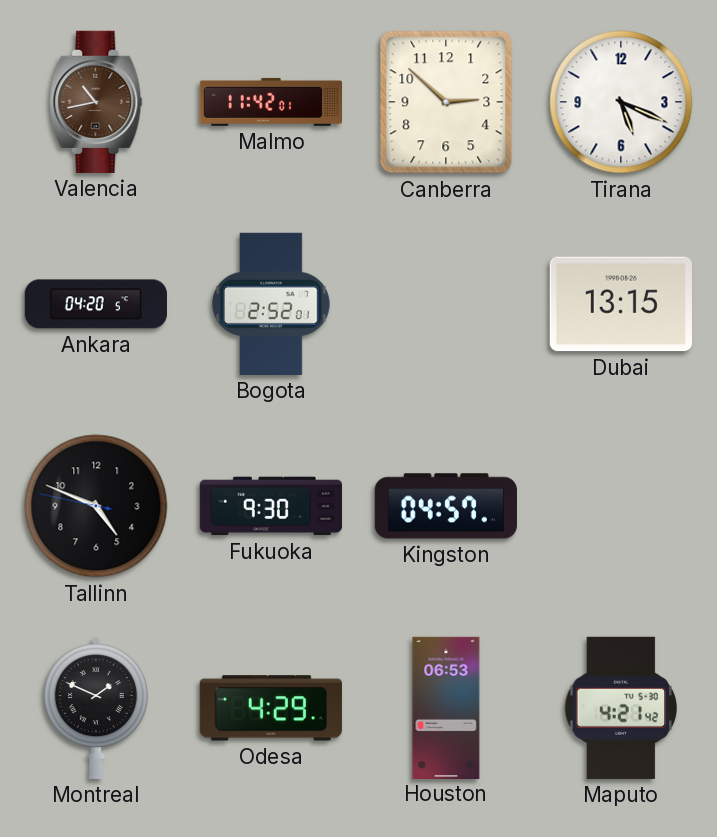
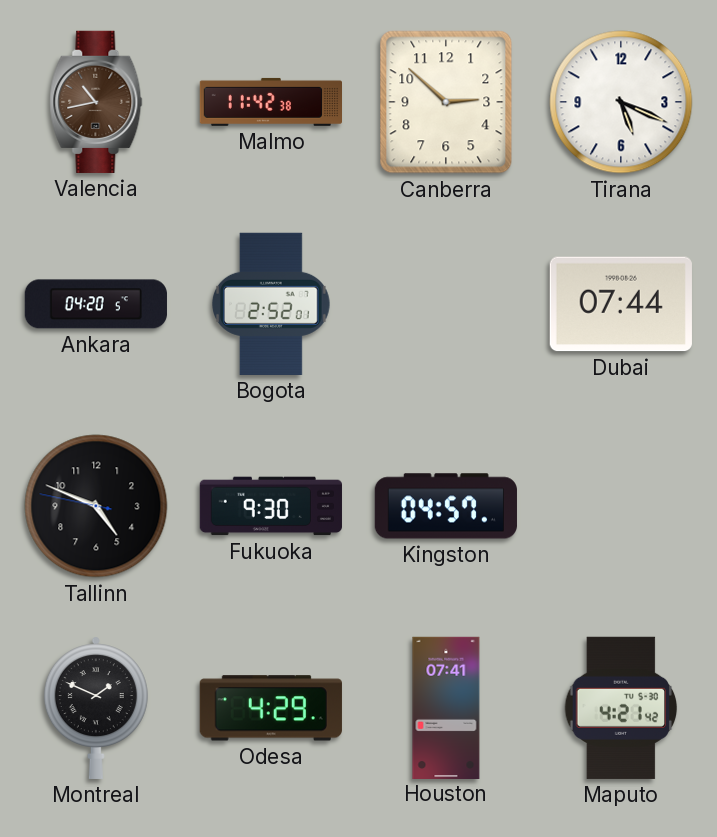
Malmo: 11:42:01 -> 11:42:38
Dubai: 13:15 -> 07:44
Houston: 06:53 -> 07:41
